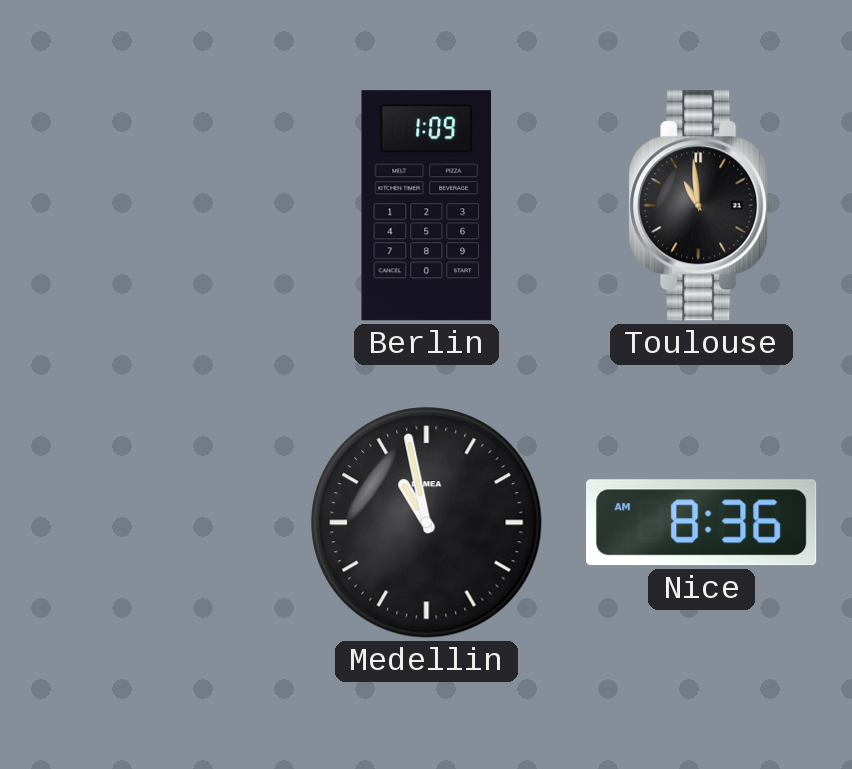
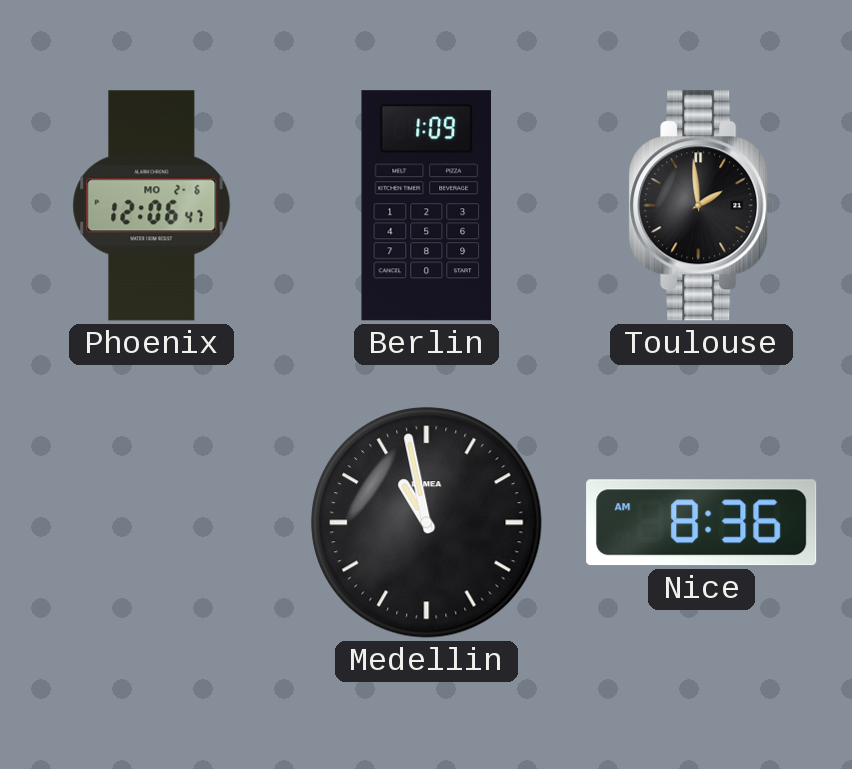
Phoenix: none -> 12:06
Toulouse: 10:59 -> 1:59
